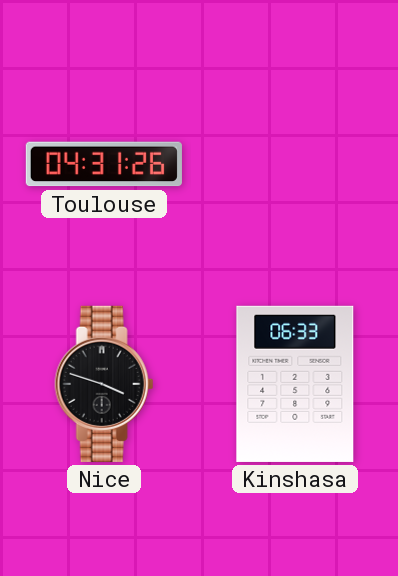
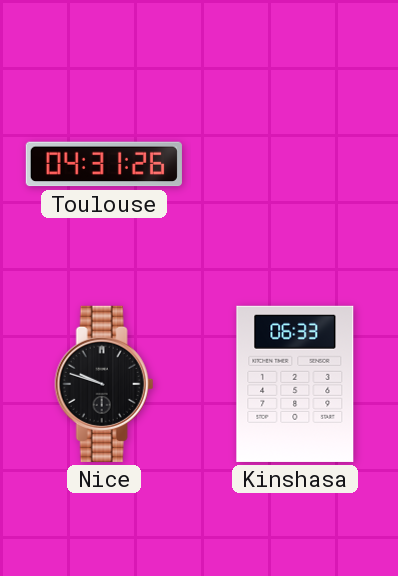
Nice: 3:48 -> 9:48
